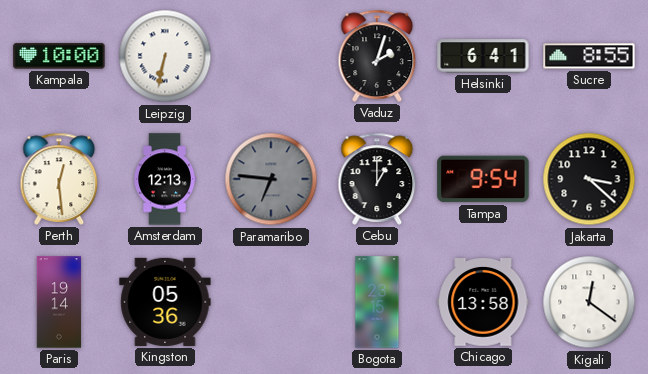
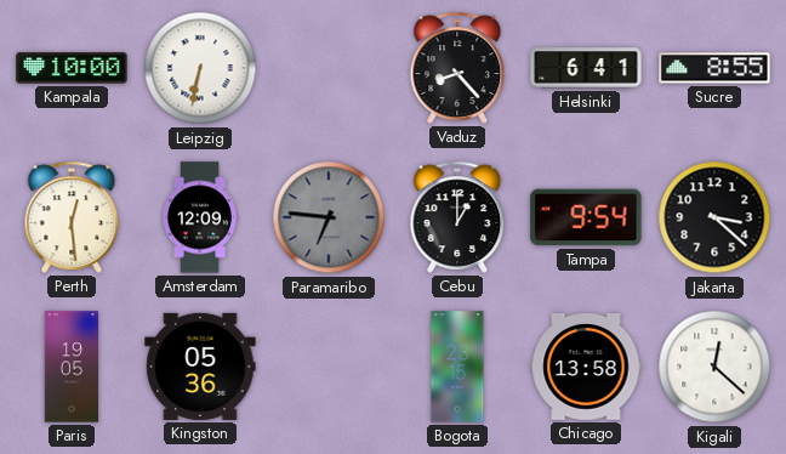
Vaduz: 2:03 -> 8:23
Amsterdam: 12:13 -> 12:09
Paris: 19:14 -> 19:05
Kigali: 12:21 -> 12:22
